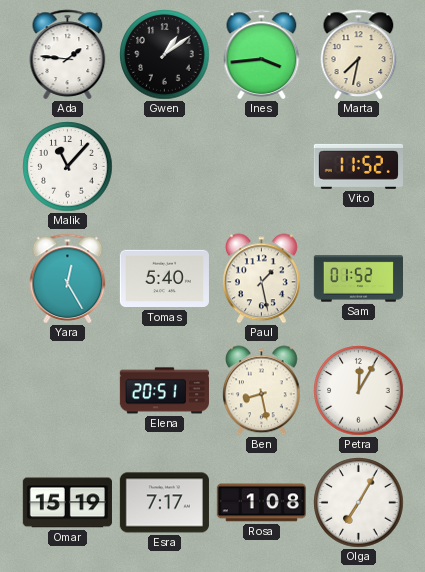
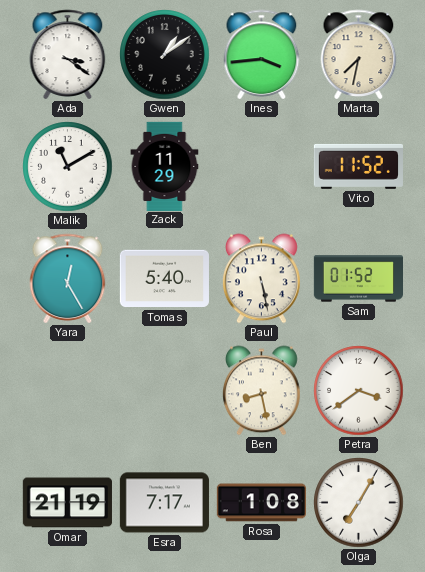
Ada: 1:46 -> 3:21
Malik: 11:07 -> 11:10
Zack: none -> 11:29
Paul: 1:28 -> 5:28
Elena: 20:51 -> none
Petra: 12:05 -> 3:39
Omar: 15:19 -> 21:19
